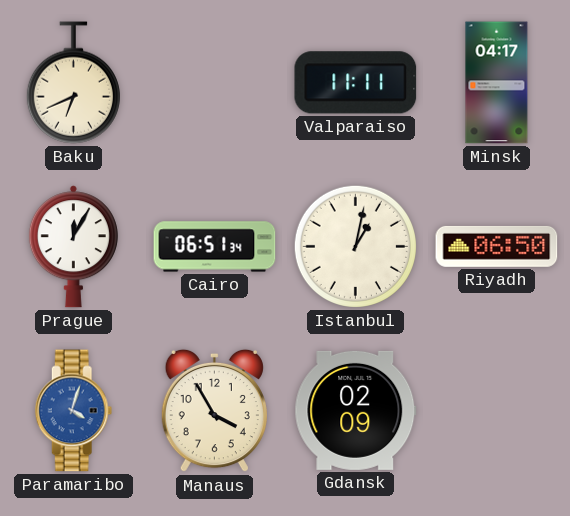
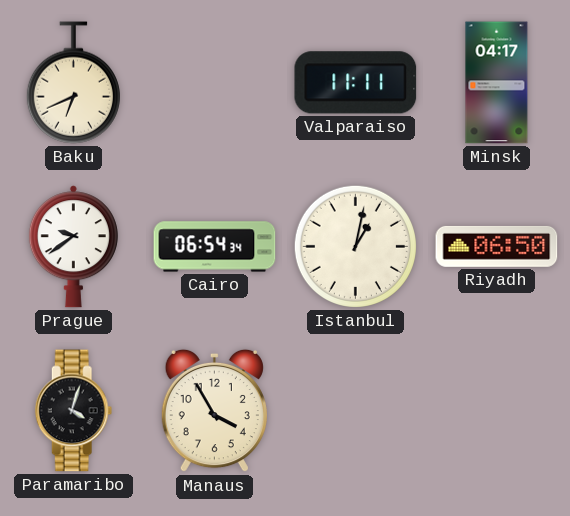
Prague: 12:05 -> 9:39
Cairo: 06:51 -> 06:54
Paramaribo dial: blue -> black
Gdansk: 02:09 -> none
